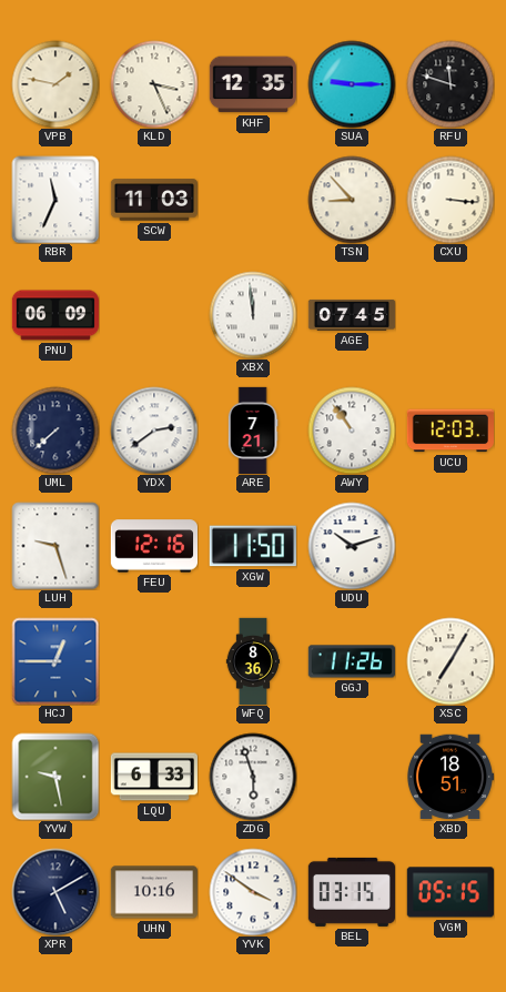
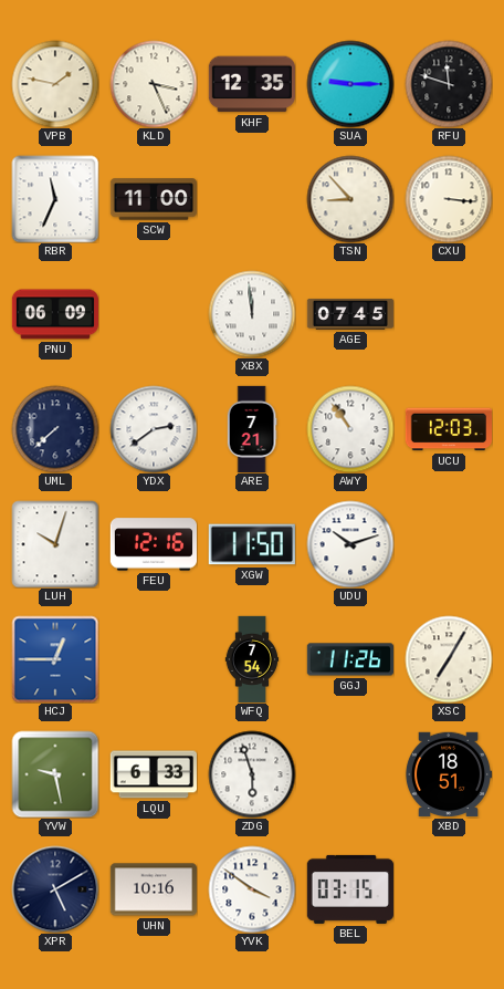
SCW: 11:03 -> 11:00
LUH: 9:27 -> 10:03
WFQ: 8:36 -> 7:54
VGM: 05:15 -> none
